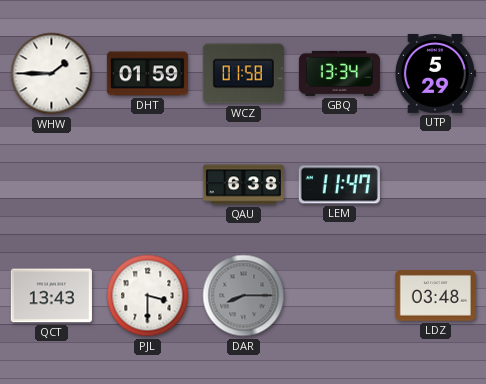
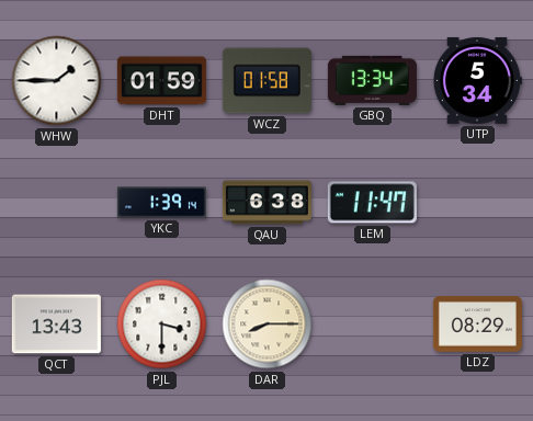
UTP: 5:29 -> 5:34
YKC: none -> 1:39
DAR dial: grey -> cream
LDZ: 03:48 -> 08:29
